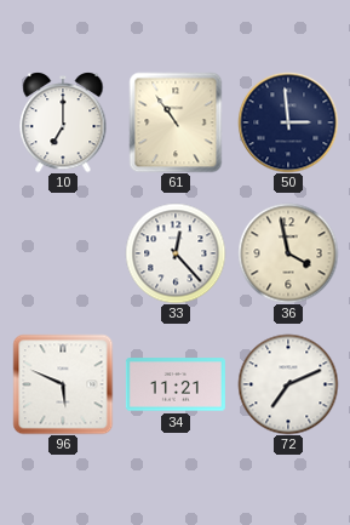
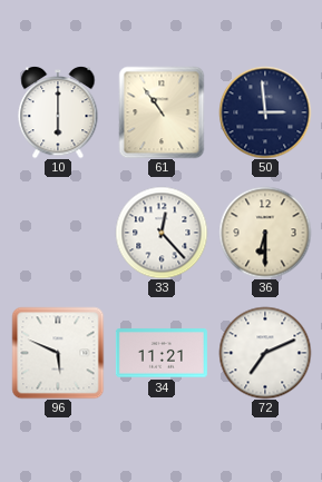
10: 7:00 -> 6:00
36: 3:58 -> 6:30
